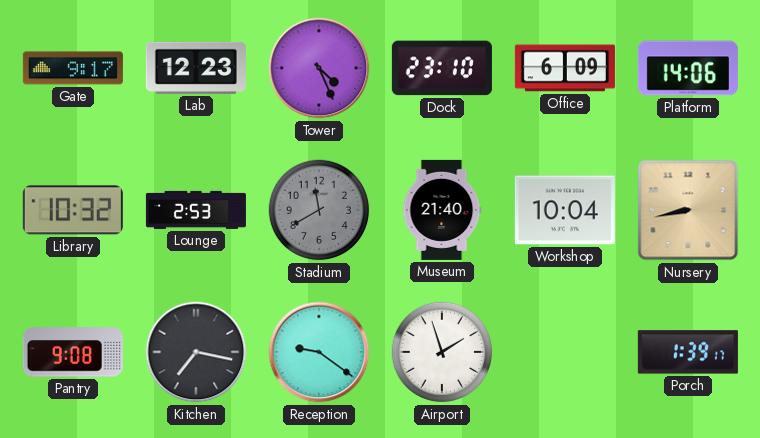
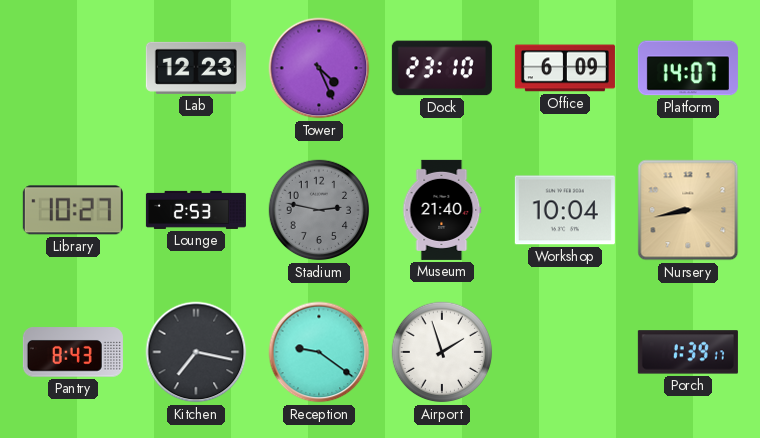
Gate: 9:17 -> none
Platform: 14:06 -> 14:07
Library: 10:32 -> 10:27
Stadium: 11:40 -> 2:47
Pantry: 9:08 -> 8:43
